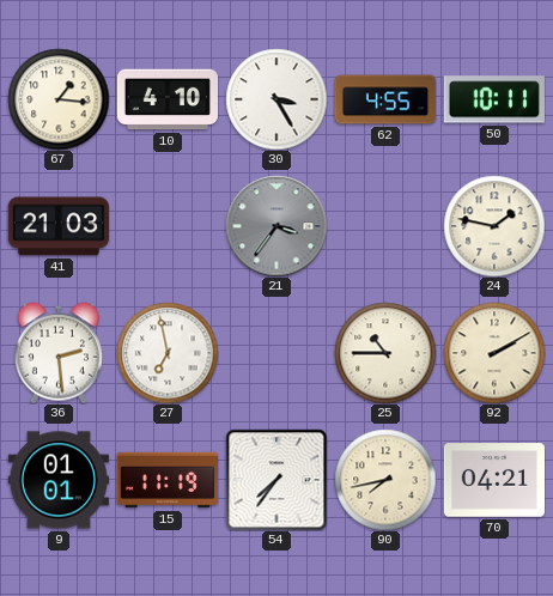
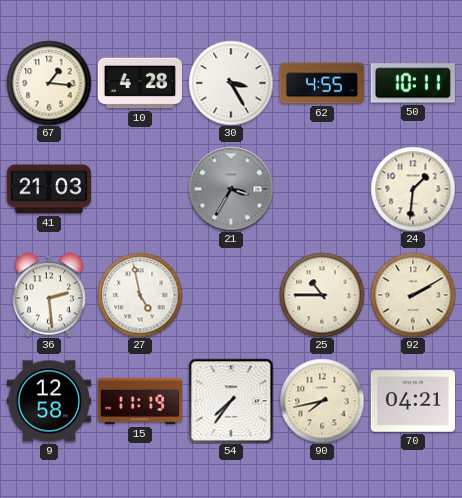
10: 4:10 -> 4:28
21: 3:36 -> 3:35
24: 1:47 -> 1:31
27: 6:58 -> 4:58
9: 01:01 -> 12:58
